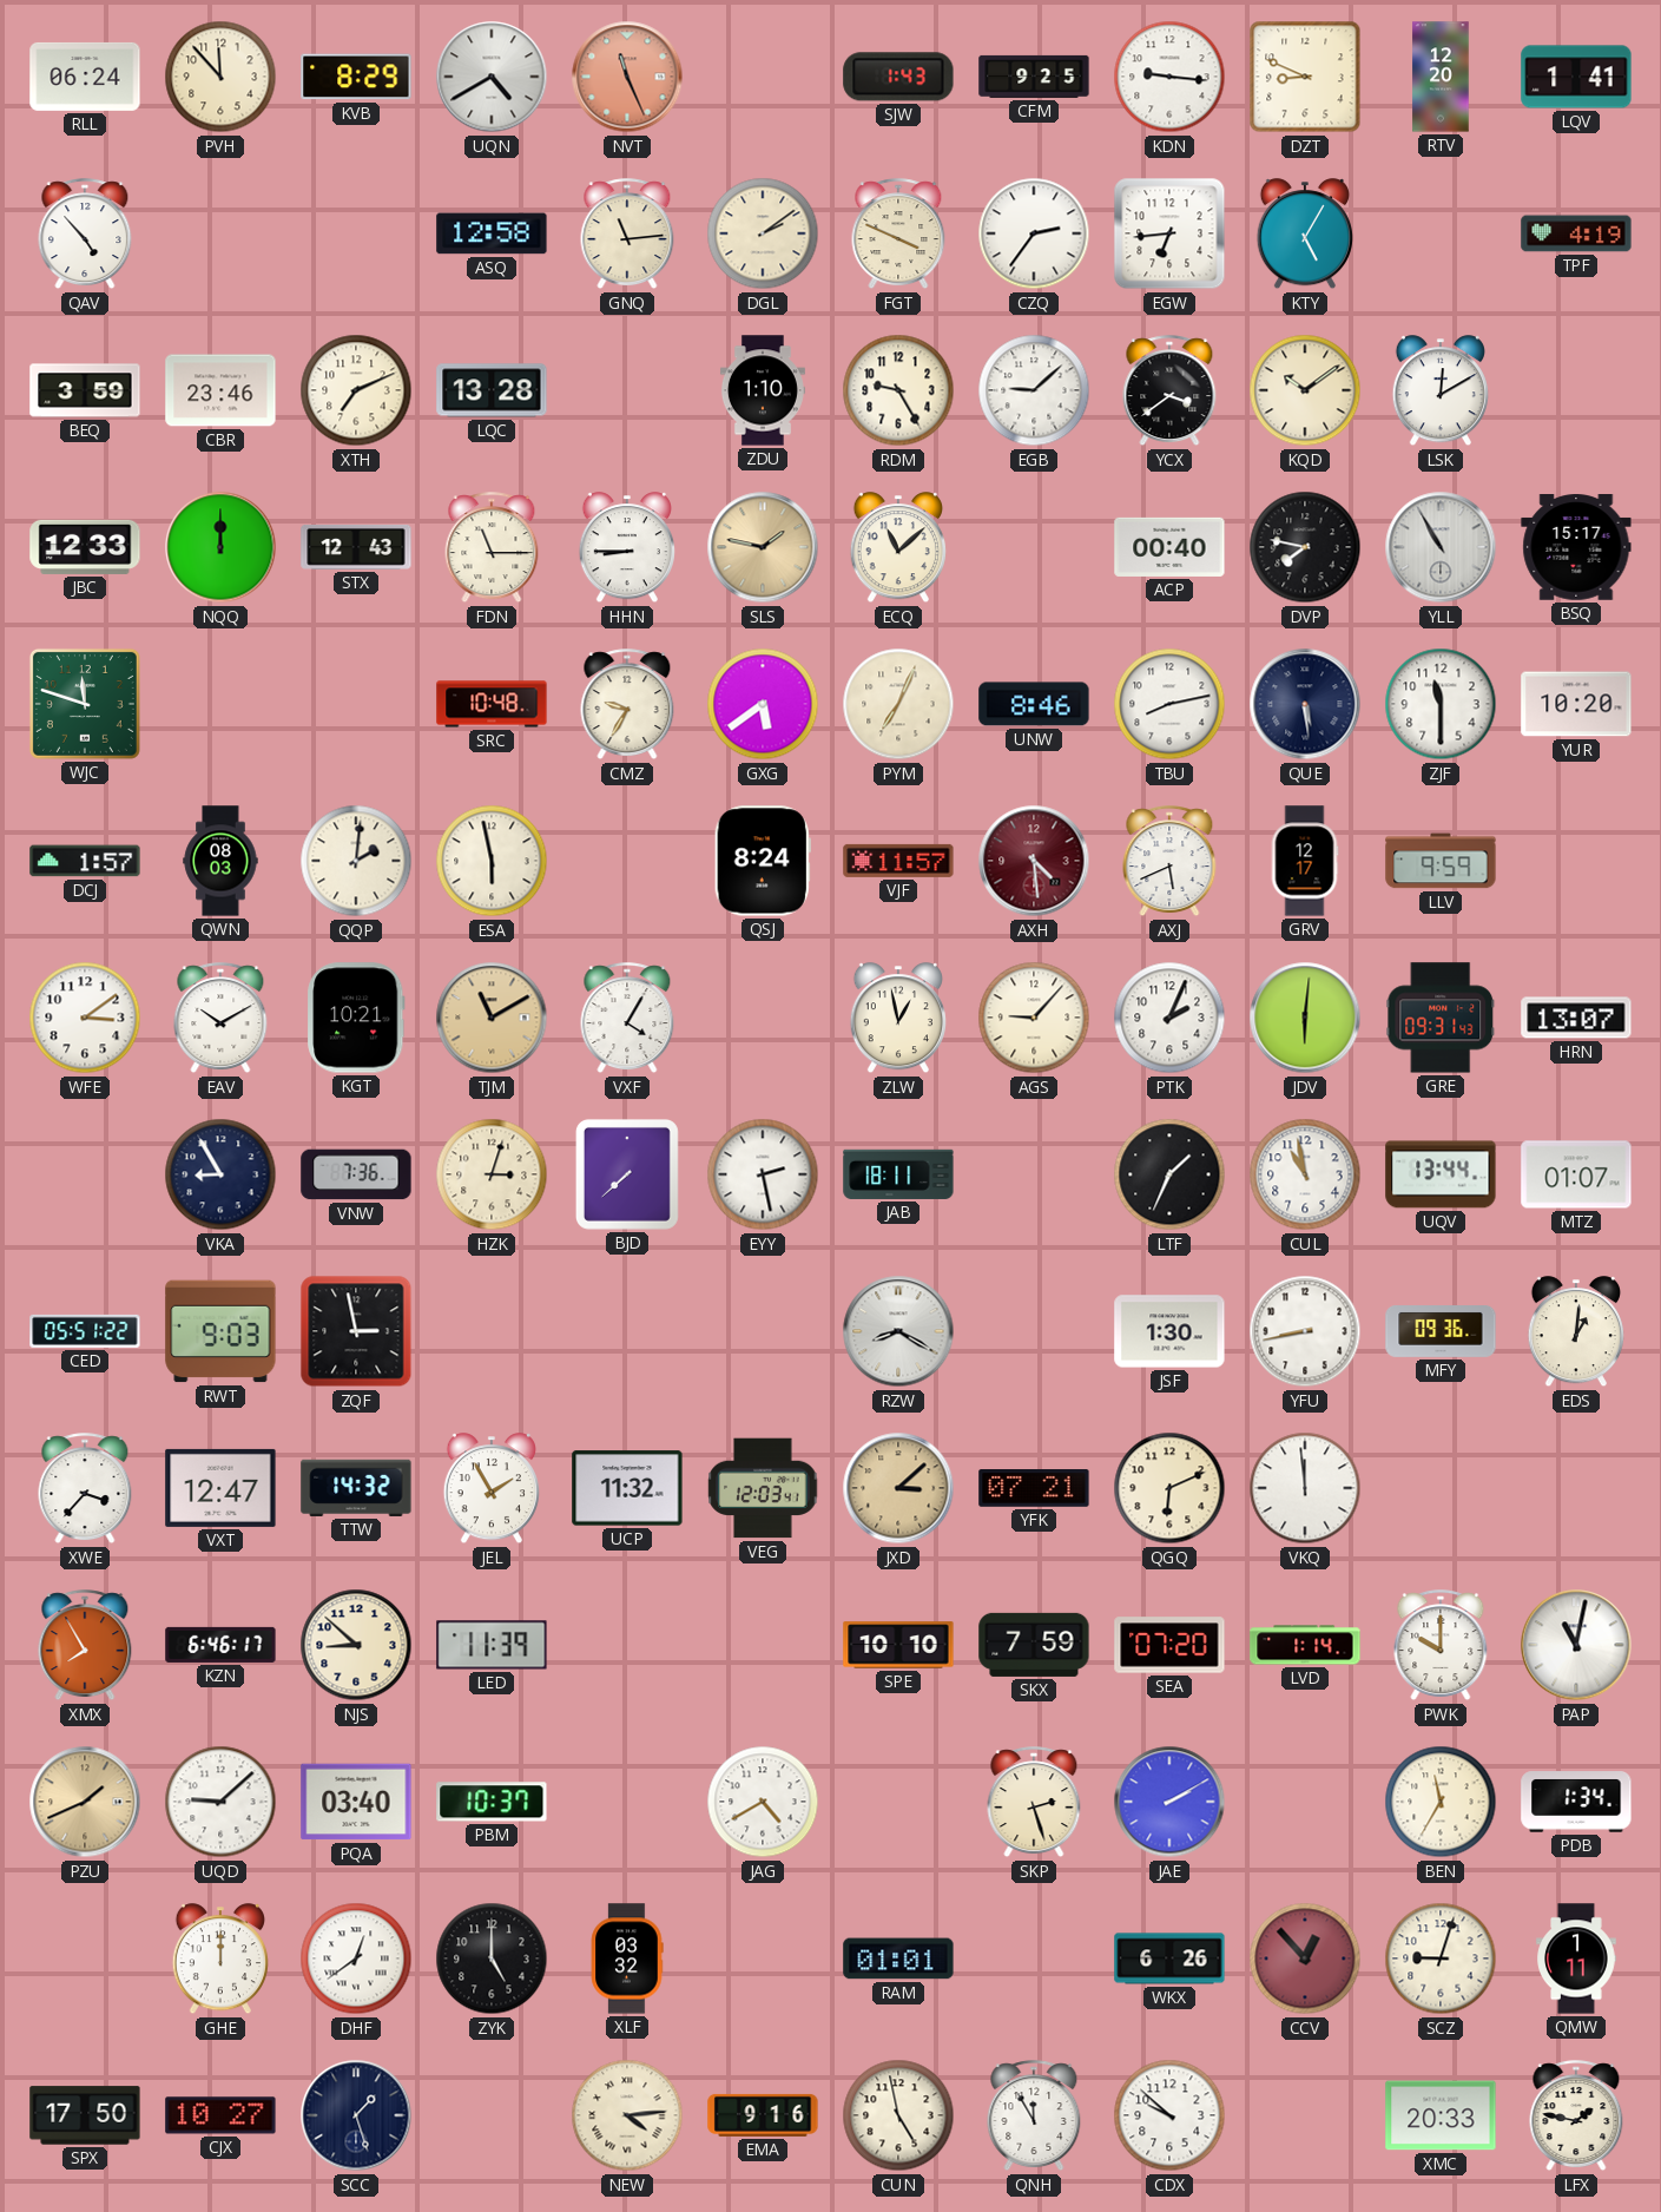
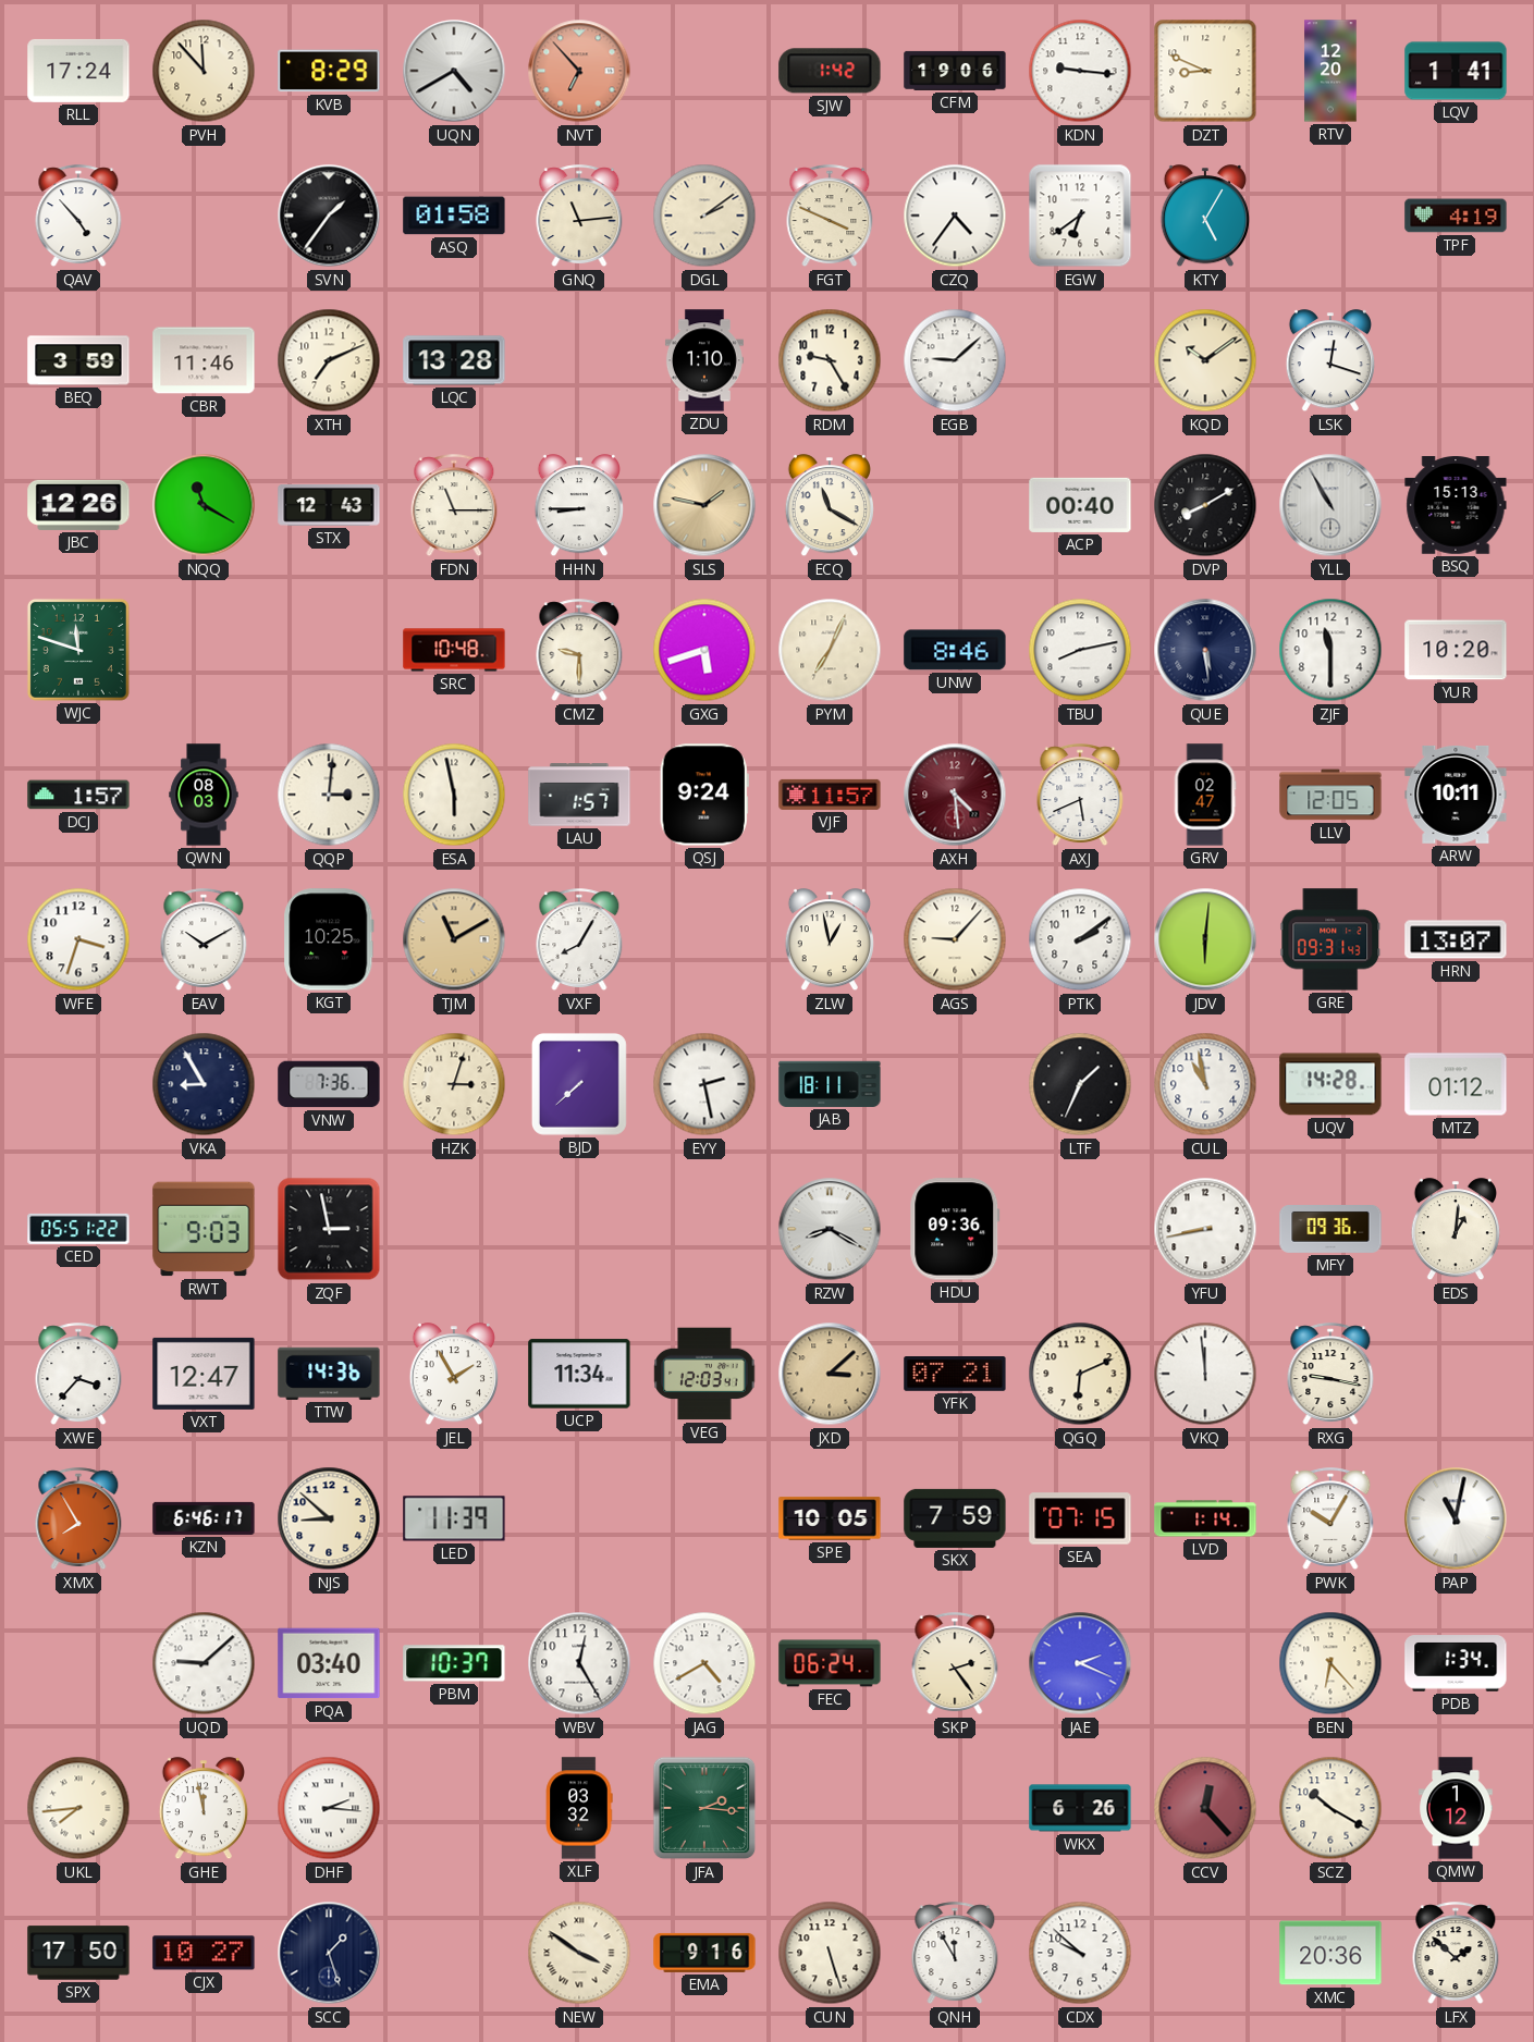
RLL: 06:24 -> 17:24
NVT: 11:26 -> 6:53
SJW: 1:43 -> 1:42
CFM: 9:25 -> 19:06
SVN: none -> 1:36
ASQ: 12:58 -> 01:58
CZQ: 2:36 -> 4:36
EGW: 6:44 -> 6:39
CBR: 23:46 -> 11:46
YCX: 3:39 -> none
LSK: 12:10 -> 12:18
JBC: 12:33 -> 12:26
NQQ: 12:00 -> 11:20
ECQ: 11:08 -> 11:20
DVP: 7:47 -> 8:10
BSQ: 15:17 -> 15:13
CMZ: 9:35 -> 9:30
GXG: 5:39 -> 5:42
QQP: 2:01 -> 3:01
LAU: none -> 1:57
QSJ: 8:24 -> 9:24
GRV: 12:17 -> 02:47
LLV: 9:59 -> 12:05
ARW: none -> 10:11
WFE: 3:09 -> 3:33
KGT: 10:21 -> 10:25
VXF: 4:05 -> 8:05
PTK: 2:04 -> 2:09
UQV: 13:44 -> 14:28
MTZ: 01:07 -> 01:12
HDU: none -> 09:36
JSF: 1:30 -> none
TTW: 14:32 -> 14:36
UCP: 11:32 -> 11:34
RXG: none -> 9:17
SPE: 10:10 -> 10:05
SEA: 07:20 -> 07:15
PWK: 10:00 -> 10:05
PZU: 1:41 -> none
WBV: none -> 12:25
FEC: none -> 06:24
SKP: 2:27 -> 2:24
JAE: 2:10 -> 2:19
BEN: 11:35 -> 6:23
UKL: none -> 7:44
GHE: 12:00 -> 11:58
DHF: 12:39 -> 2:16
ZYK: 5:00 -> none
JFA: none -> 2:16
RAM: 01:01 -> none
CCV: 12:53 -> 12:23
SCZ: 9:03 -> 10:20
QMW: 1:11 -> 1:12
NEW: 4:14 -> 3:51
CUN: 4:58 -> 5:27
XMC: 20:33 -> 20:36
LFX: 1:47 -> 1:52
